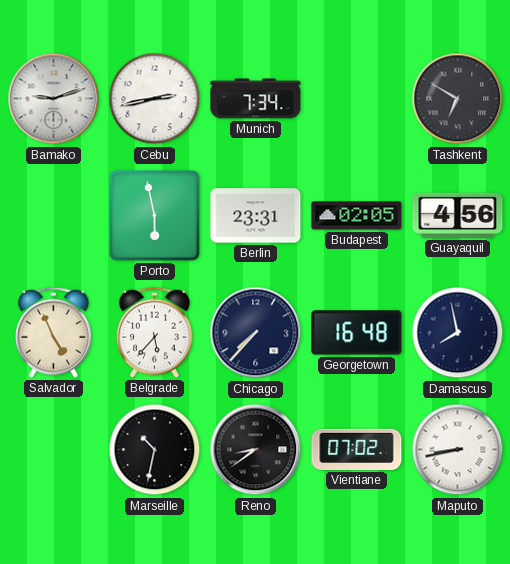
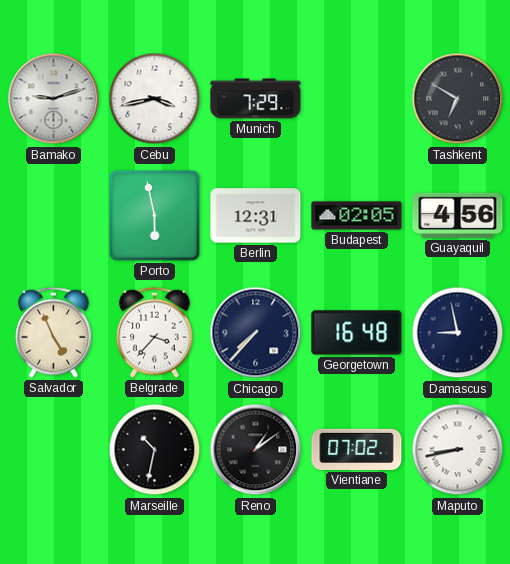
Cebu: 2:43 -> 3:43
Munich: 7:34 -> 7:29
Berlin: 23:31 -> 12:31
Belgrade: 5:37 -> 3:37
Damascus: 7:58 -> 8:58
Reno: 8:39 -> 1:09
